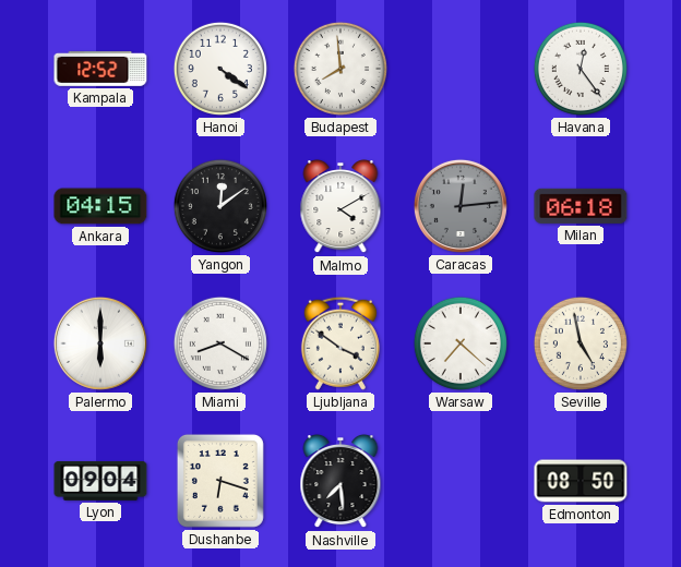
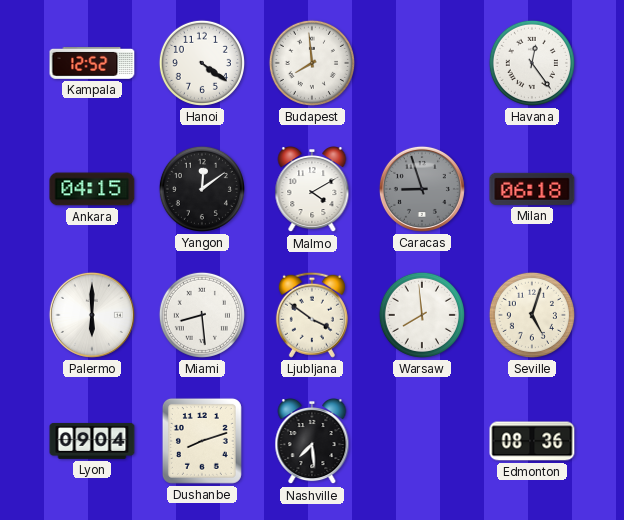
Caracas: 12:14 -> 8:57
Miami: 8:20 -> 8:29
Warsaw: 7:22 -> 7:59
Seville: 4:58 -> 5:03
Dushanbe: 6:18 -> 8:12
Edmonton: 08:50 -> 08:36
